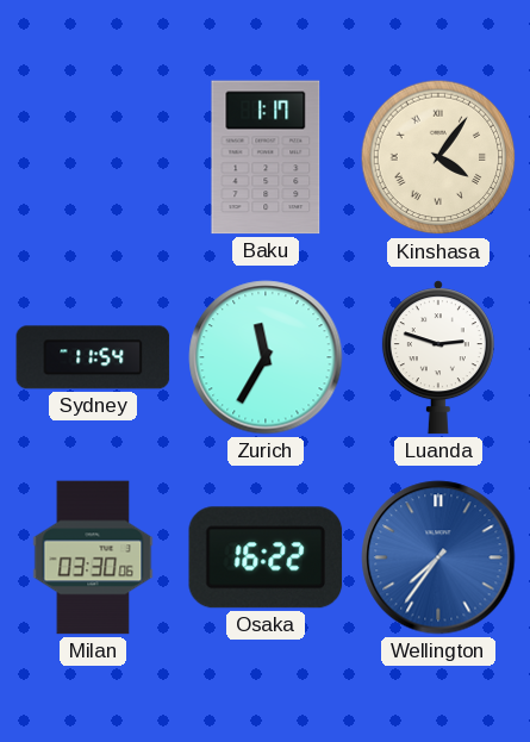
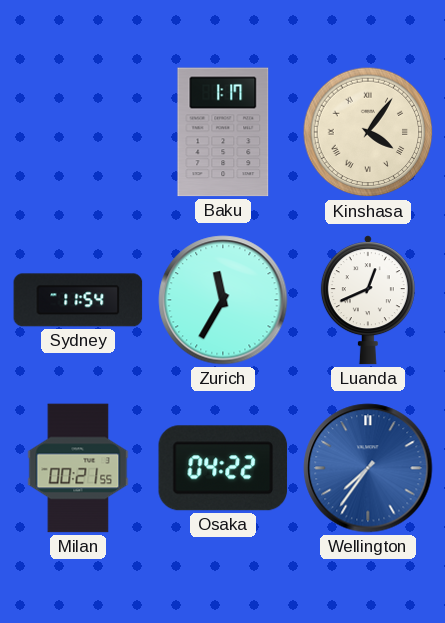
Luanda: 2:48 -> 12:41
Milan: 03:30 -> 00:21
Osaka: 16:22 -> 04:22
